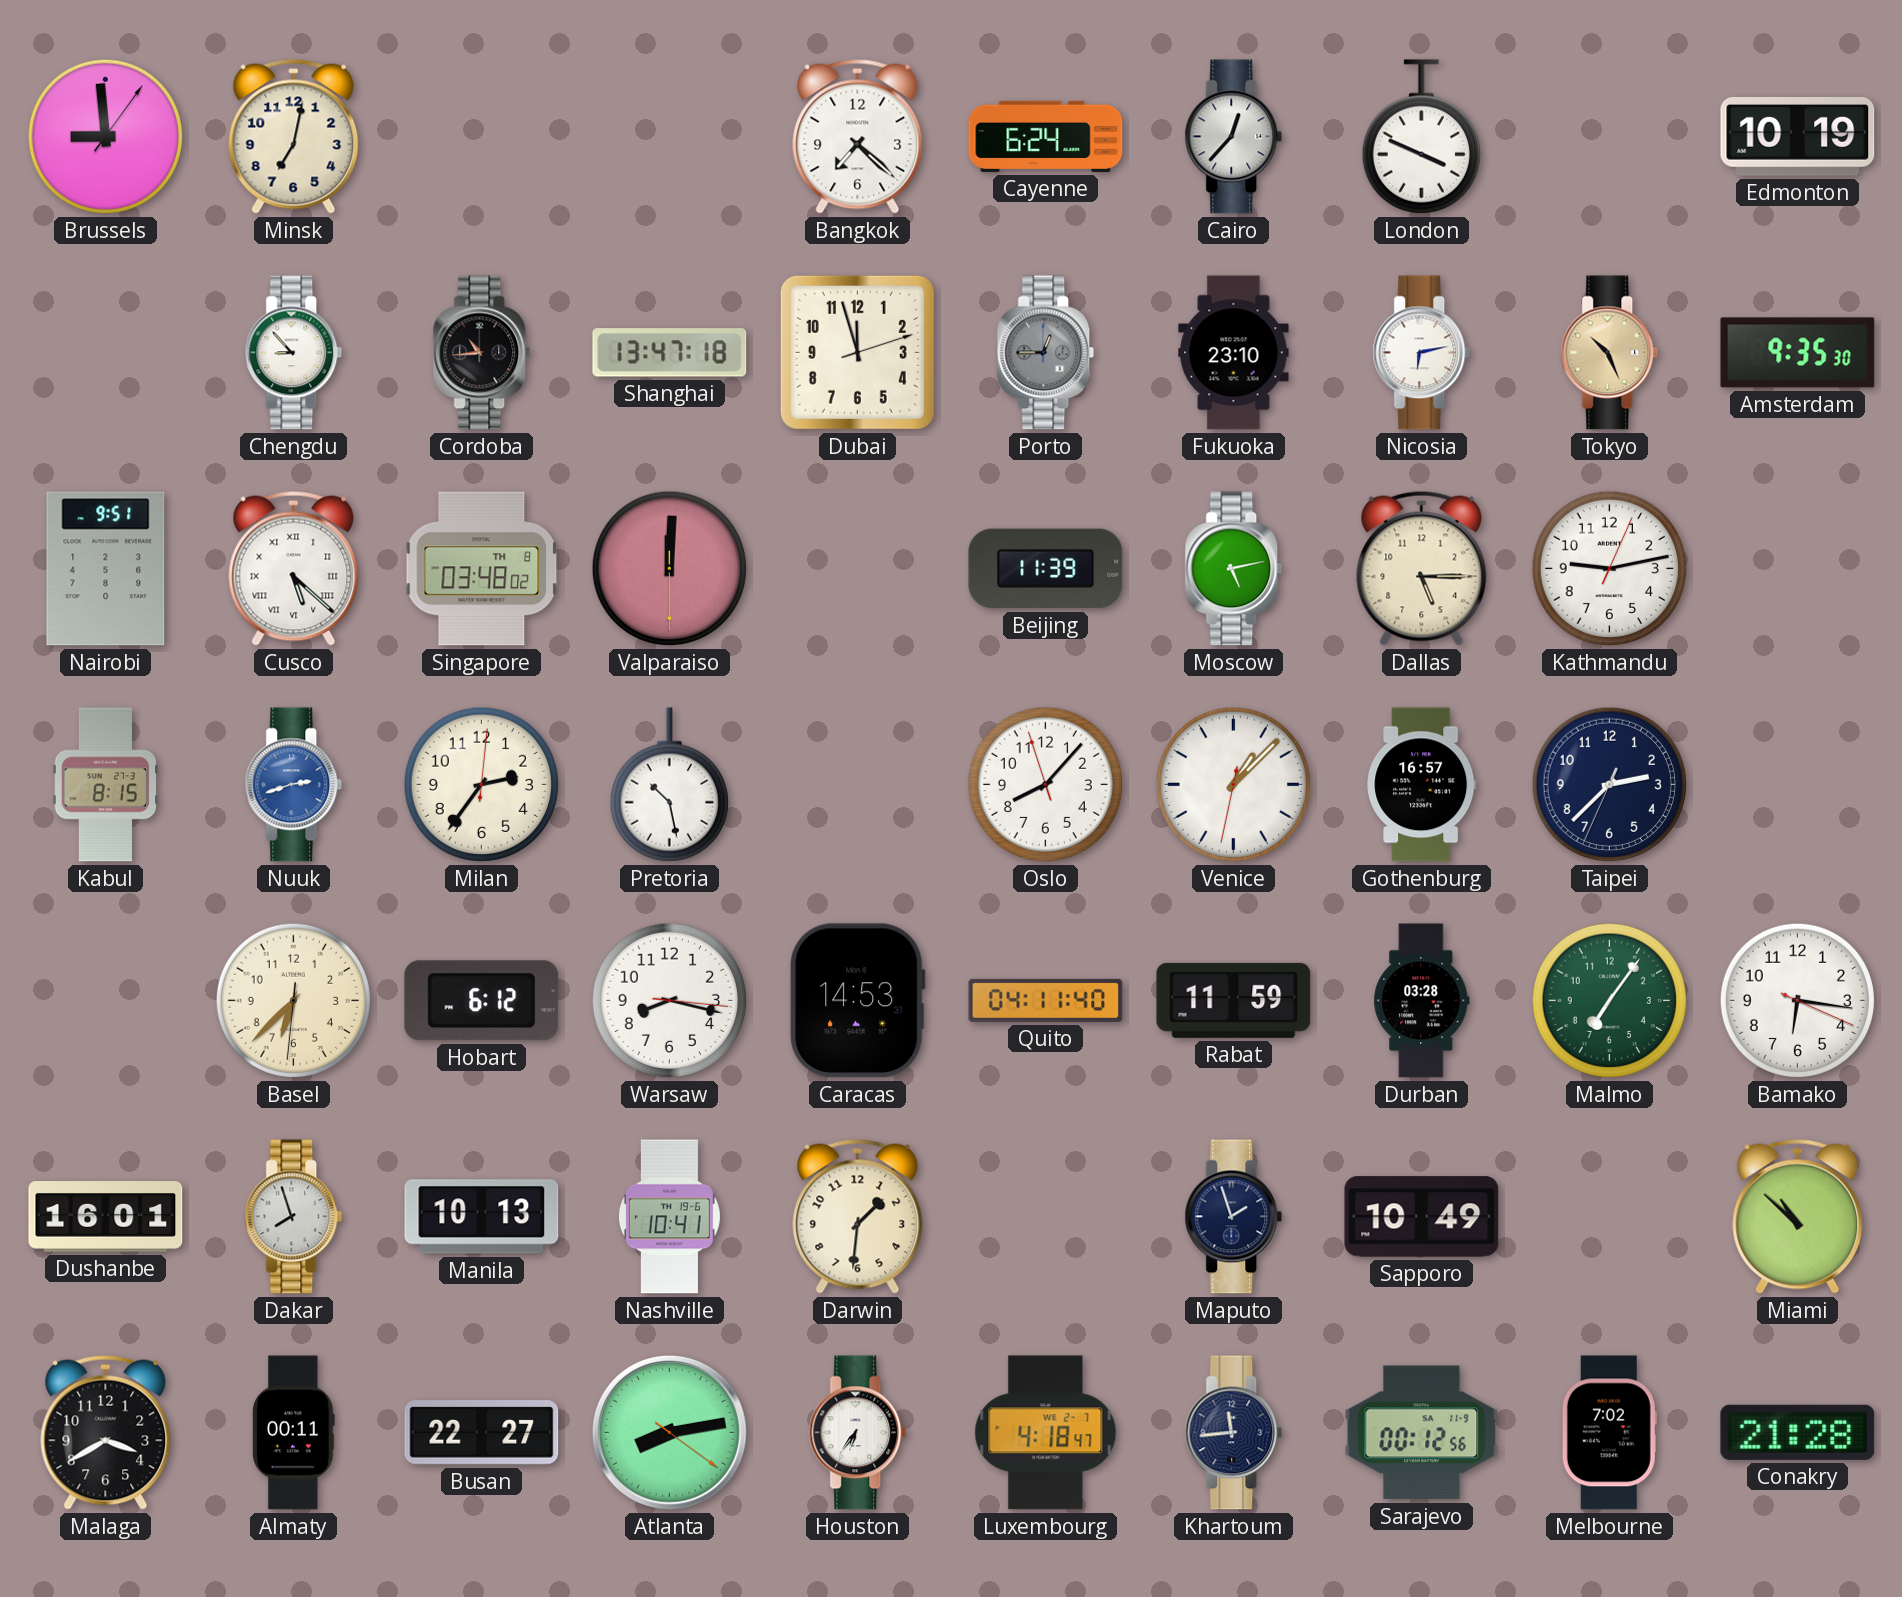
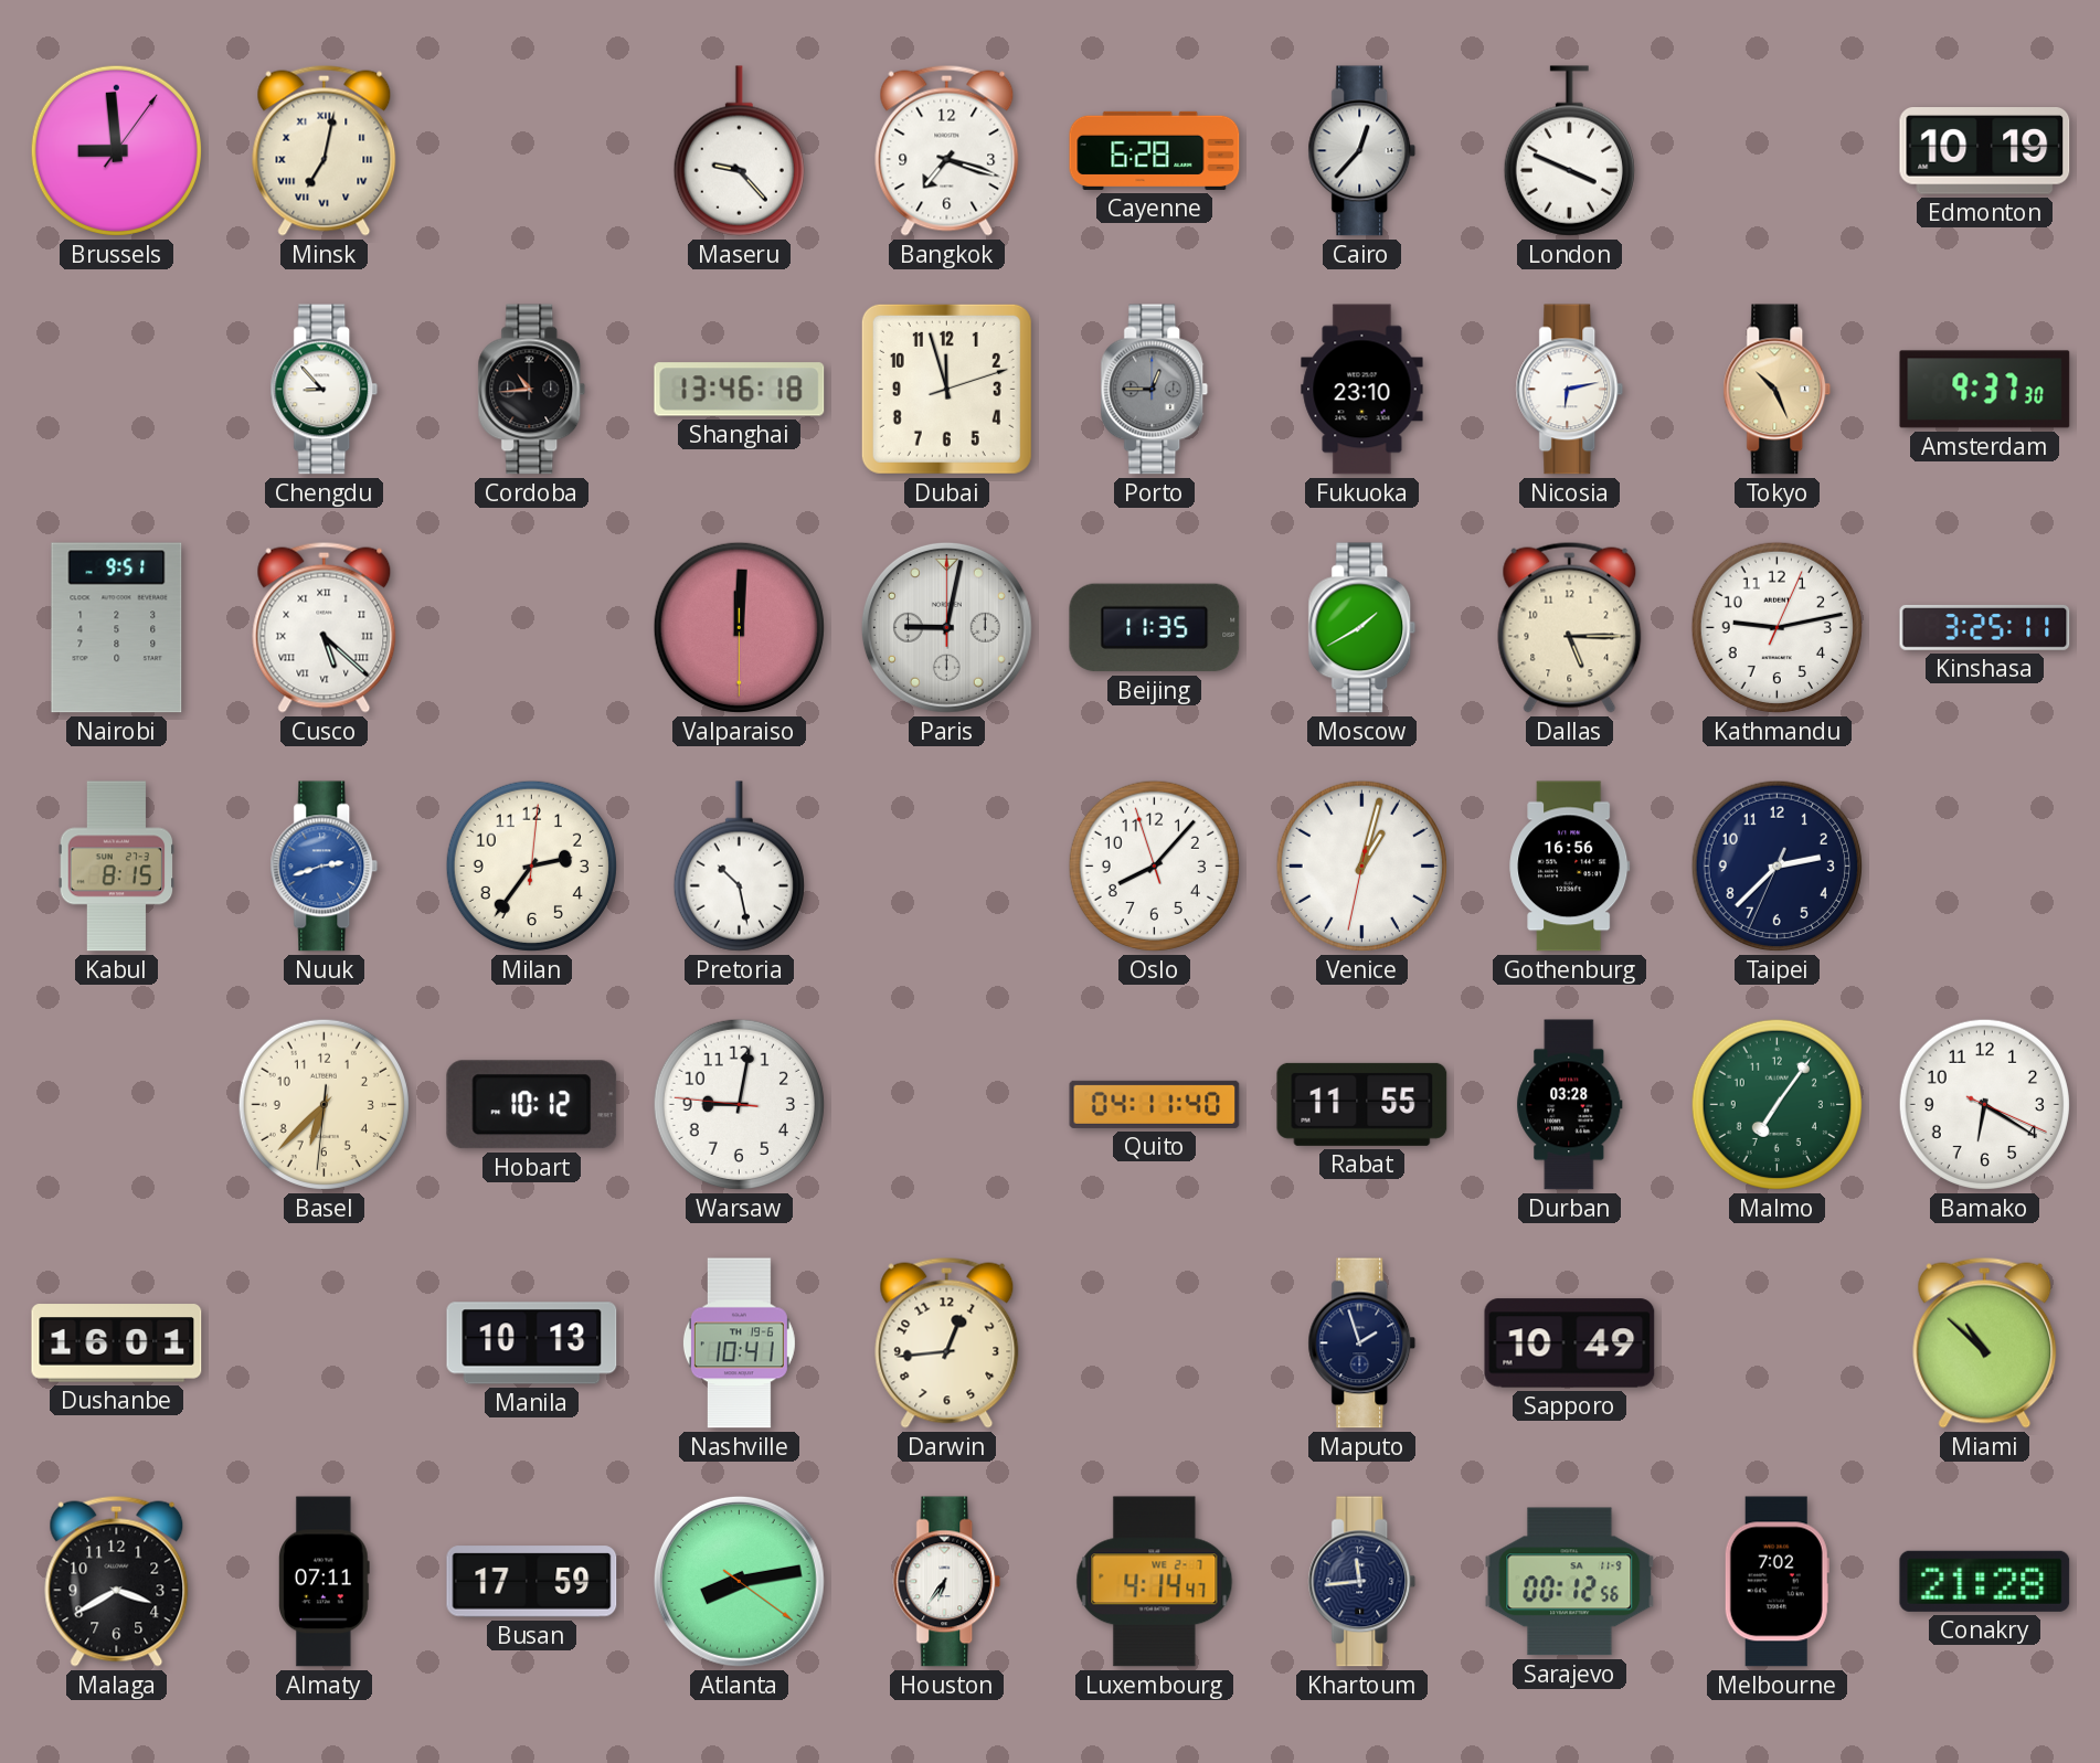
Minsk numerals: Arabic -> Roman
Maseru: none -> 9:23
Bangkok: 7:22 -> 7:18
Cayenne: 6:24 -> 6:28
Shanghai: 13:47 -> 13:46
Amsterdam: 9:35 -> 9:37
Singapore: 03:48 -> none
Paris: none -> 9:02
Beijing: 11:39 -> 11:35
Moscow: 5:13 -> 1:40
Kinshasa: none -> 3:25
Venice: 1:07 -> 1:02
Gothenburg: 16:57 -> 16:56
Hobart: 6:12 -> 10:12
Warsaw: 8:17 -> 9:01
Caracas: 14:53 -> none
Rabat: 11:59 -> 11:55
Bamako: 6:16 -> 6:20
Dakar: 7:57 -> none
Darwin: 1:31 -> 12:44
Almaty: 00:11 -> 07:11
Busan: 22:27 -> 17:59
Luxembourg: 4:18 -> 4:14
